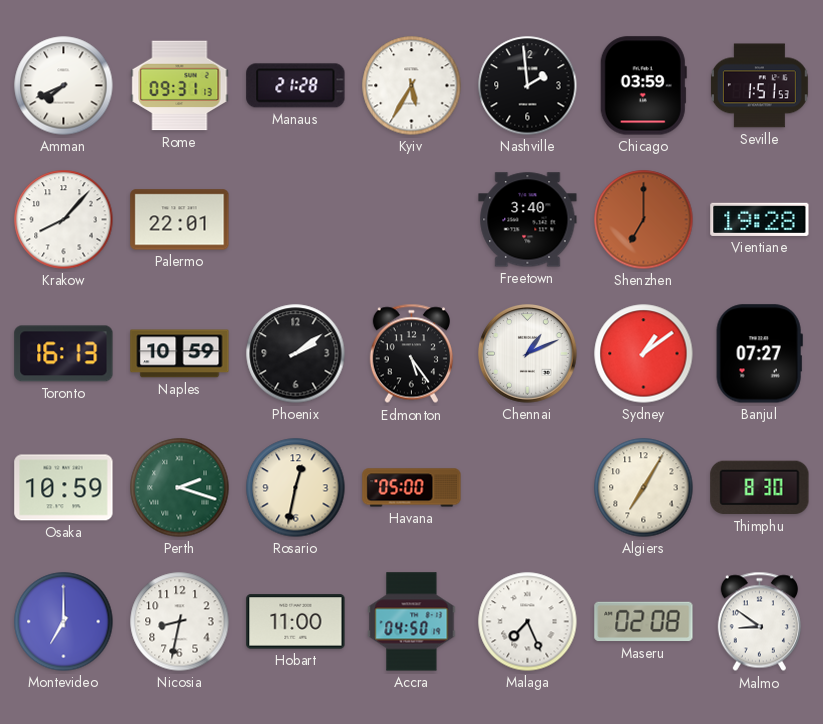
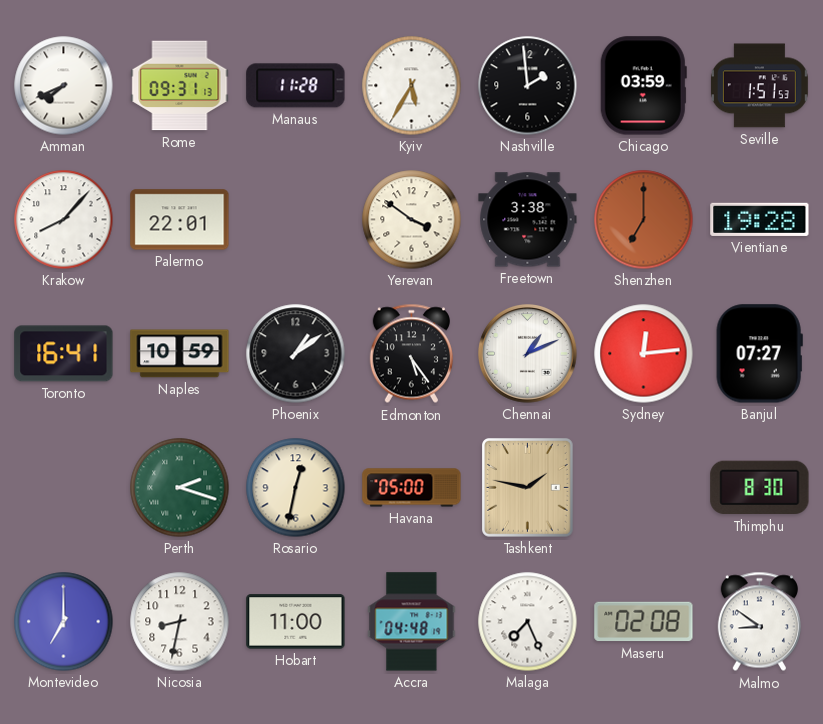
Manaus: 21:28 -> 11:28
Yerevan: none -> 3:51
Freetown: 3:40 -> 3:38
Toronto: 16:13 -> 16:41
Phoenix: 2:09 -> 1:09
Sydney: 1:09 -> 12:14
Osaka: 10:59 -> none
Tashkent: none -> 1:47
Algiers: 7:05 -> none
Accra: 04:50 -> 04:48
